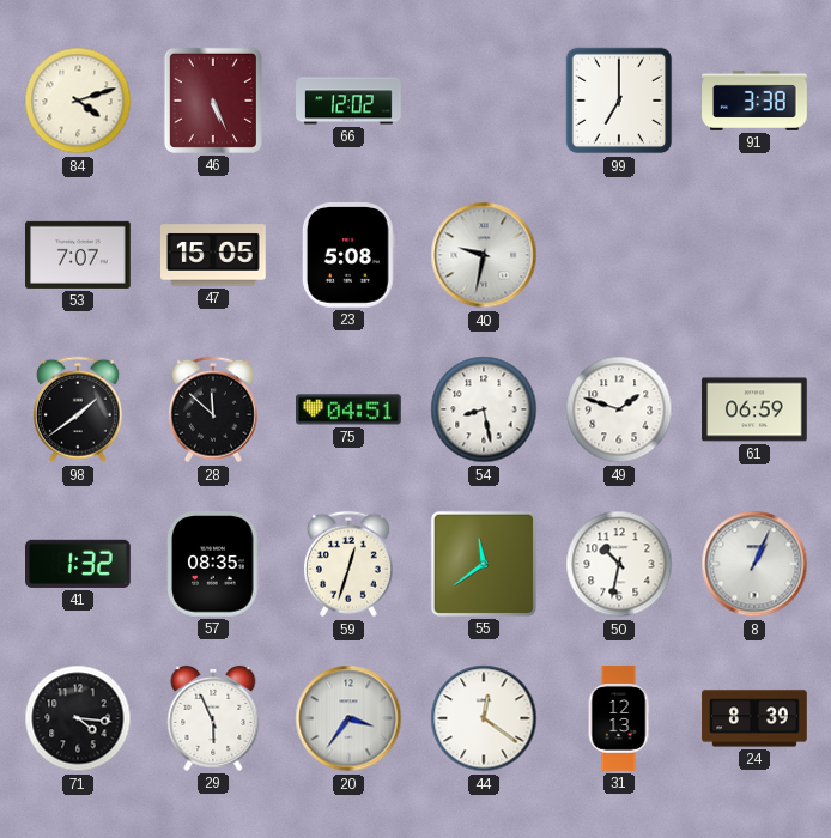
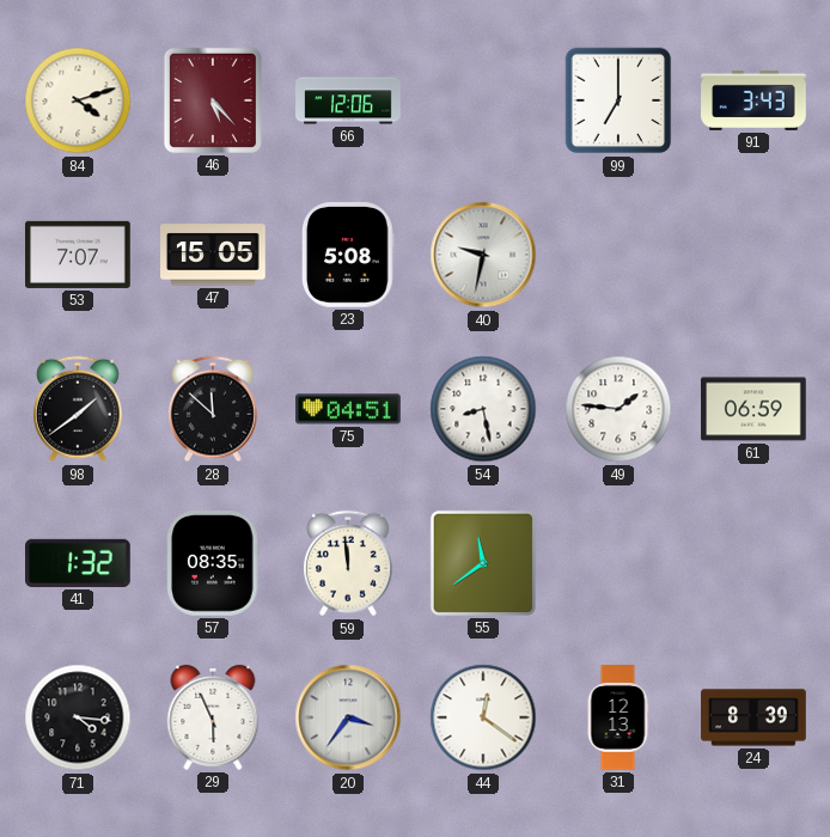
46: 5:26 -> 5:23
66: 12:02 -> 12:06
91: 3:38 -> 3:43
49: 1:48 -> 1:46
59: 12:33 -> 11:59
50: 10:32 -> none
8: 1:04 -> none
